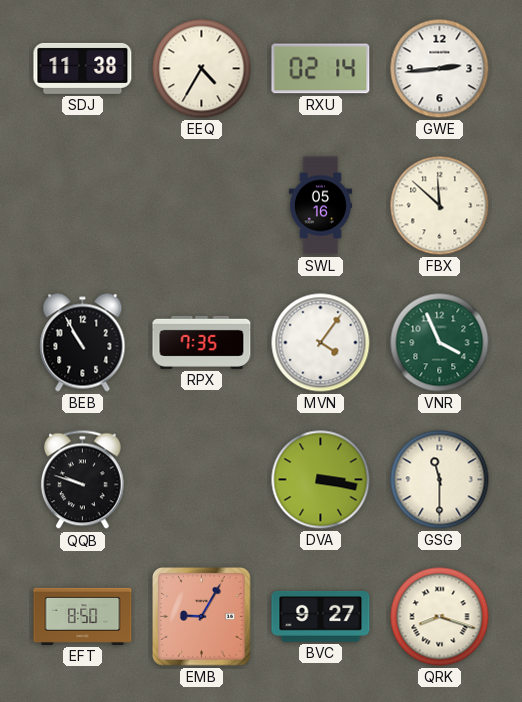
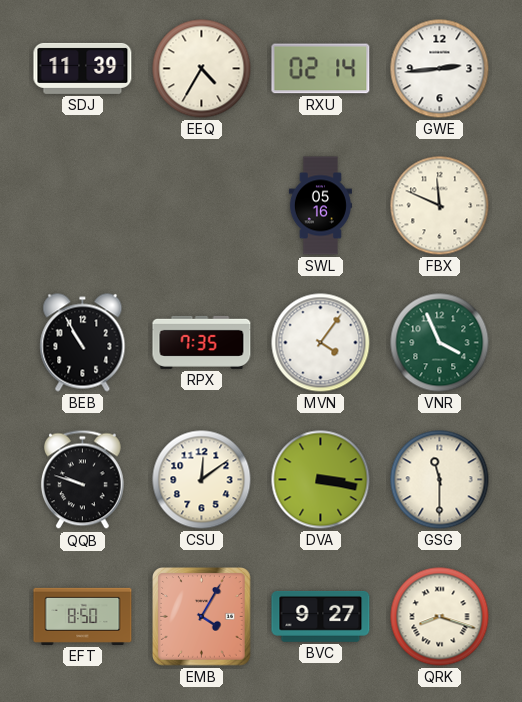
SDJ: 11:38 -> 11:39
FBX: 11:52 -> 11:49
CSU: none -> 12:09
EMB: 9:05 -> 4:05
